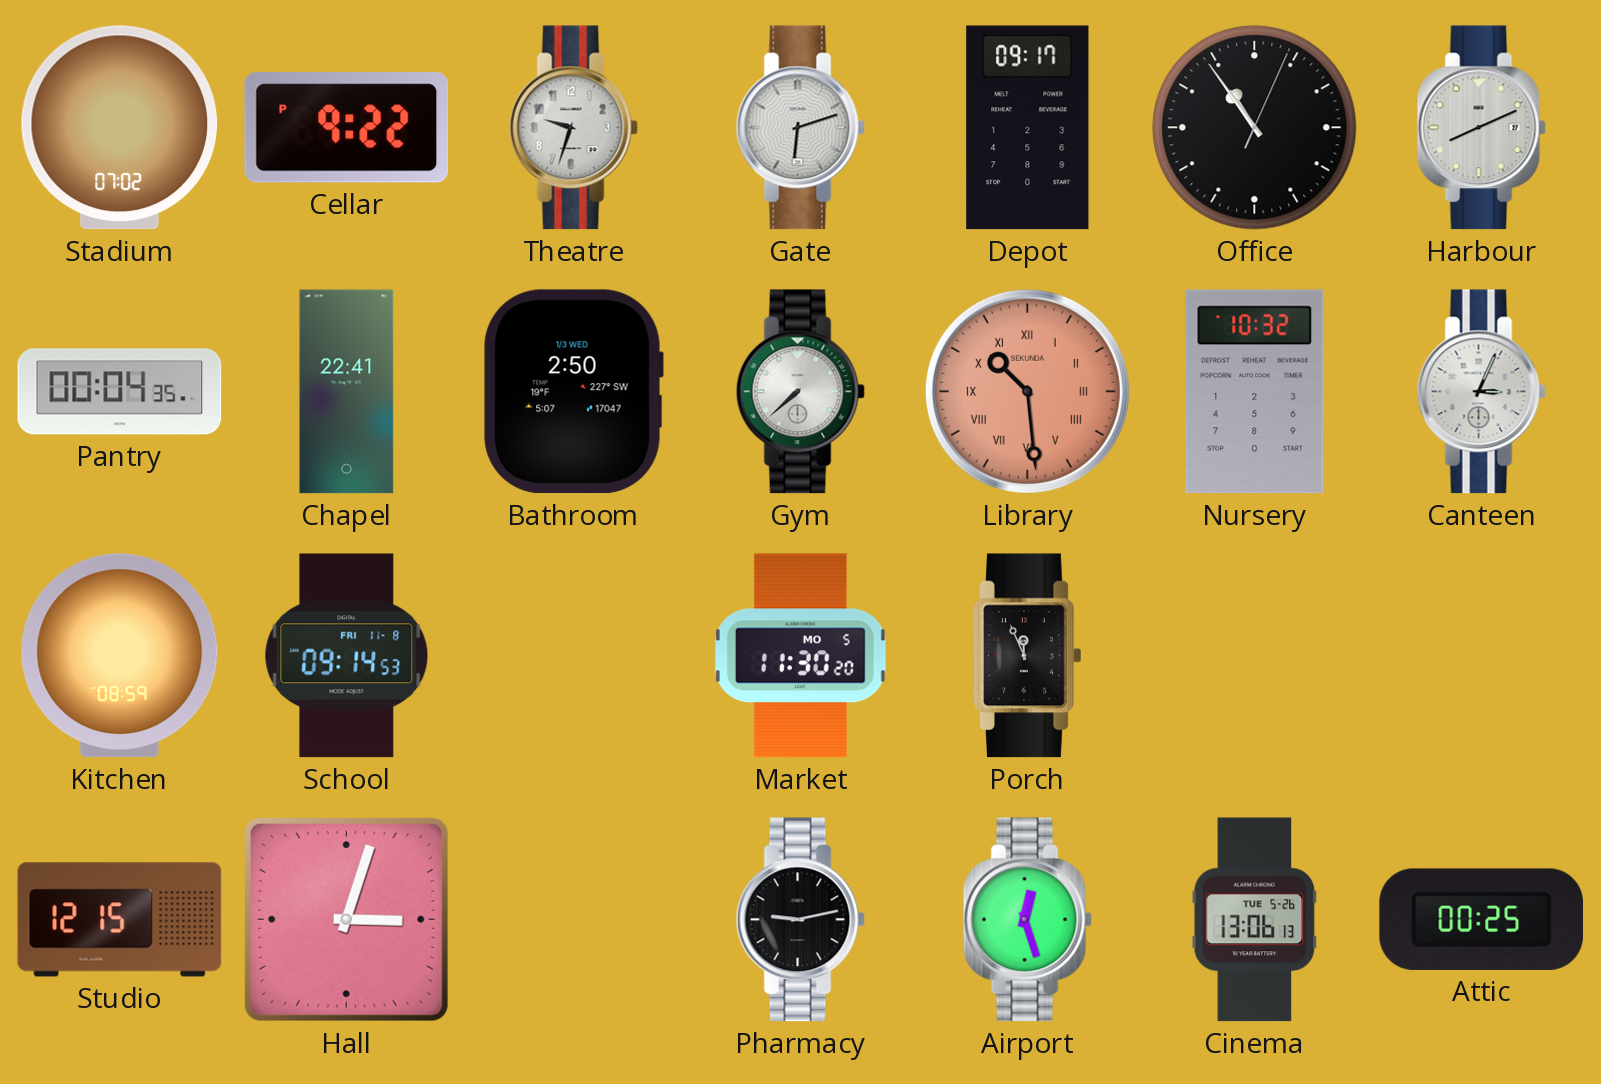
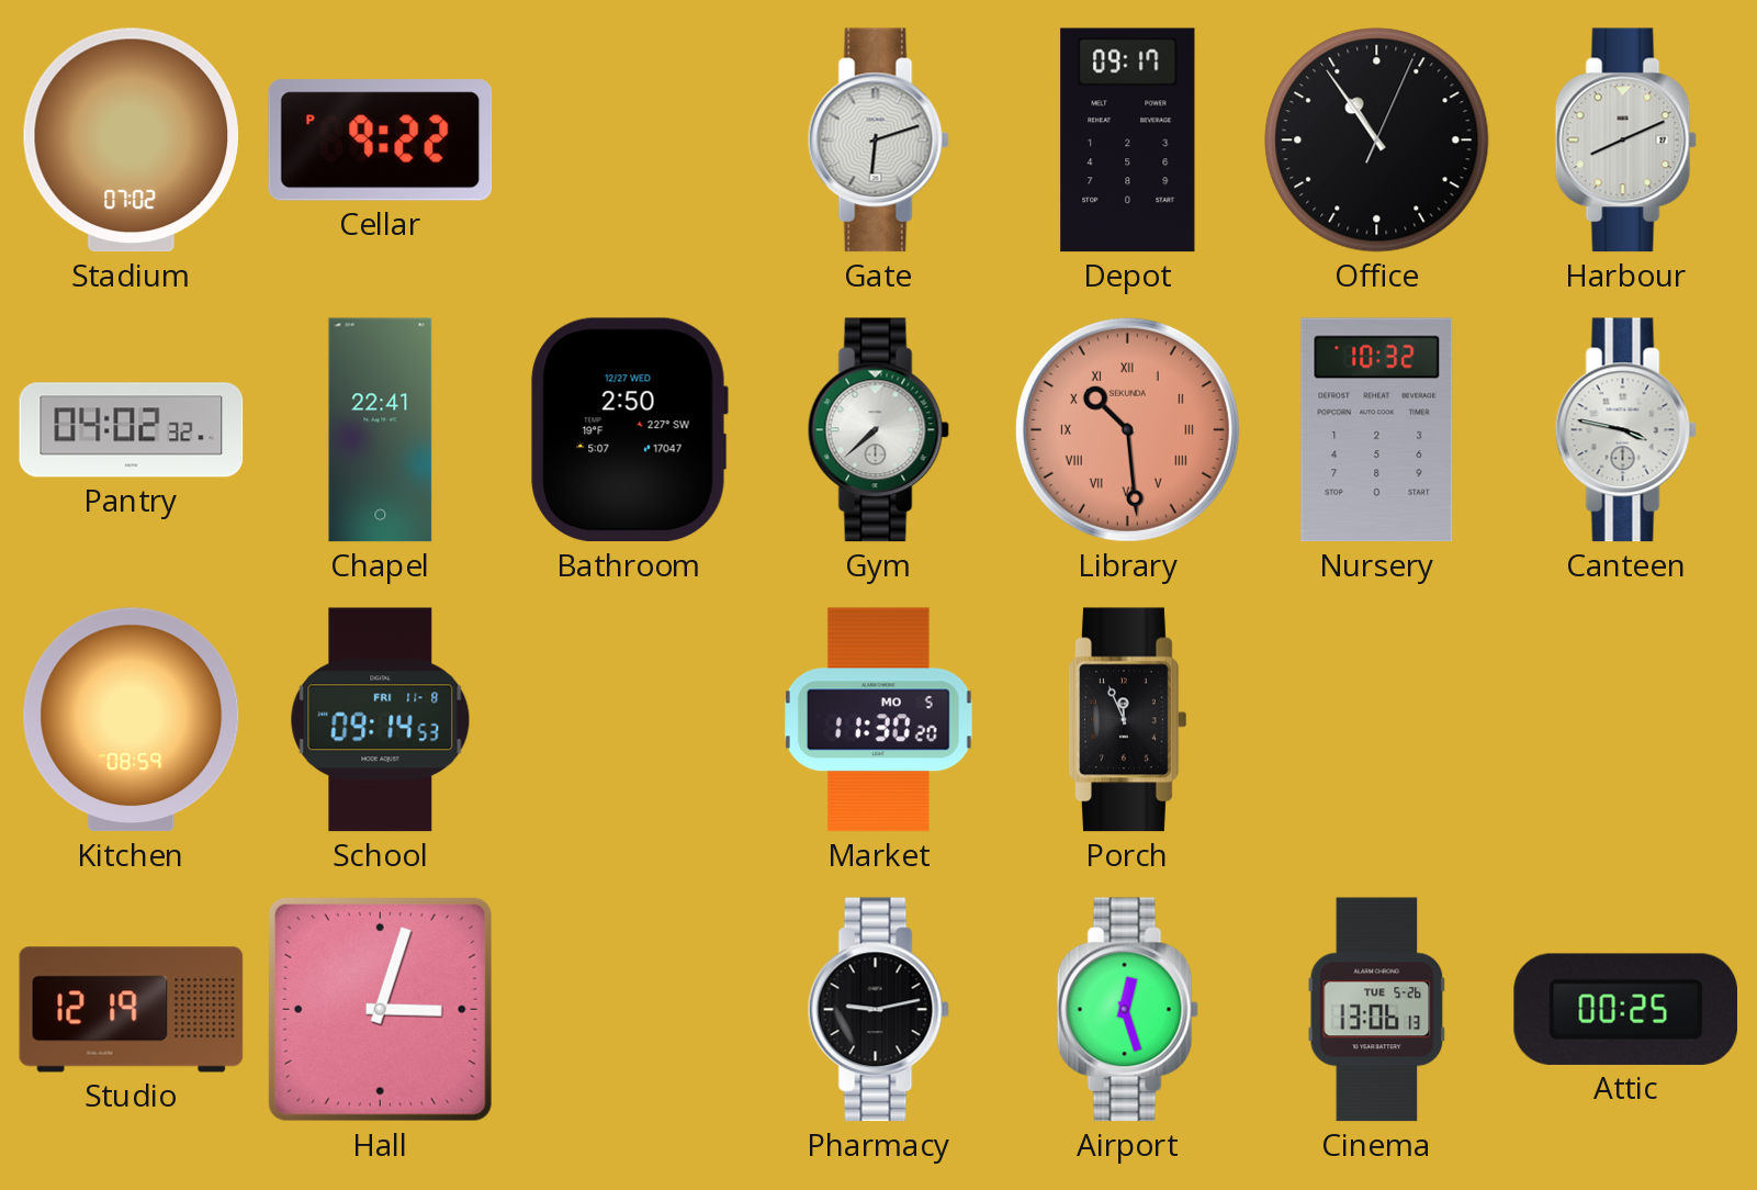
Theatre: 9:33 -> none
Pantry: 00:04 -> 04:02
Bathroom date: 1/3 WED -> 12/27 WED
Canteen: 3:04 -> 3:47
Studio: 12:15 -> 12:19
